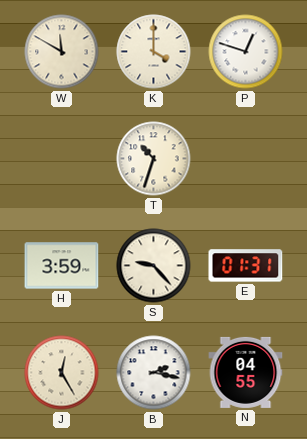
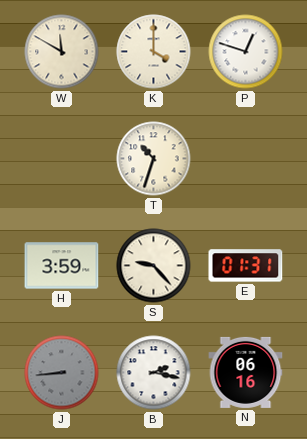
J: 12:25 -> 8:44
J dial: cream -> grey
N: 04:55 -> 06:16
